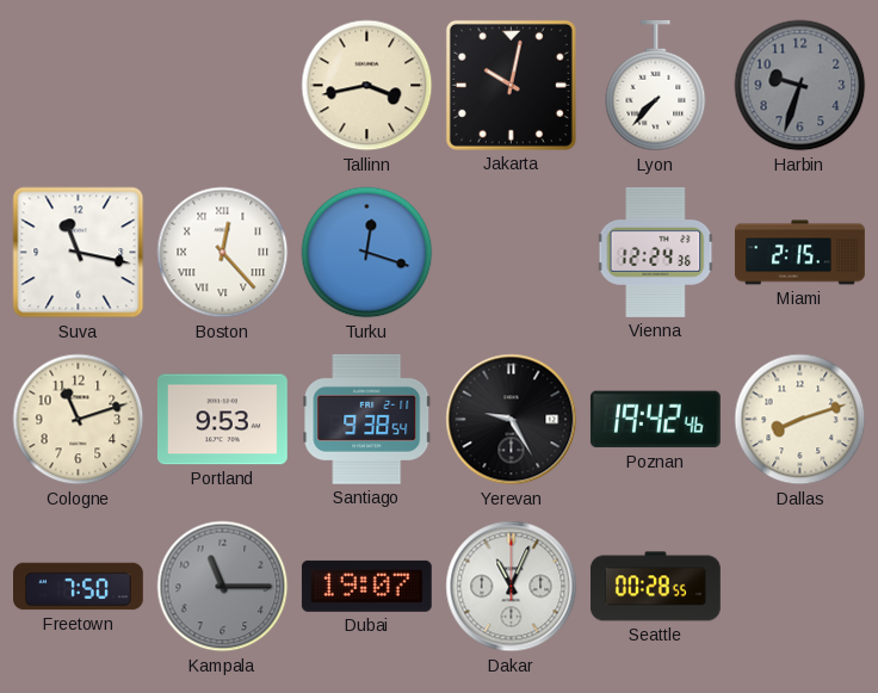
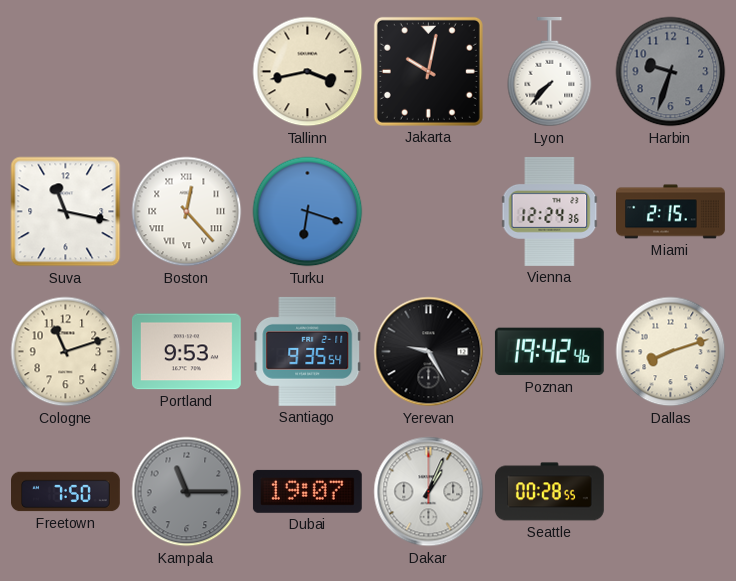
Turku: 12:18 -> 6:18
Santiago: 9:38 -> 9:35
Dakar: 11:04 -> 1:04
